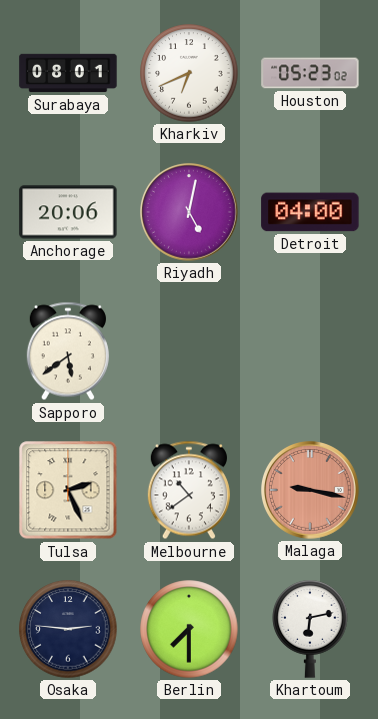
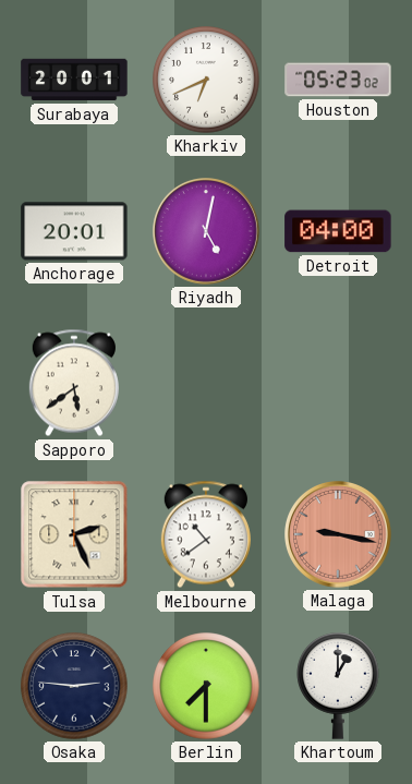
Surabaya: 08:01 -> 20:01
Anchorage: 20:06 -> 20:01
Khartoum: 6:13 -> 1:00
